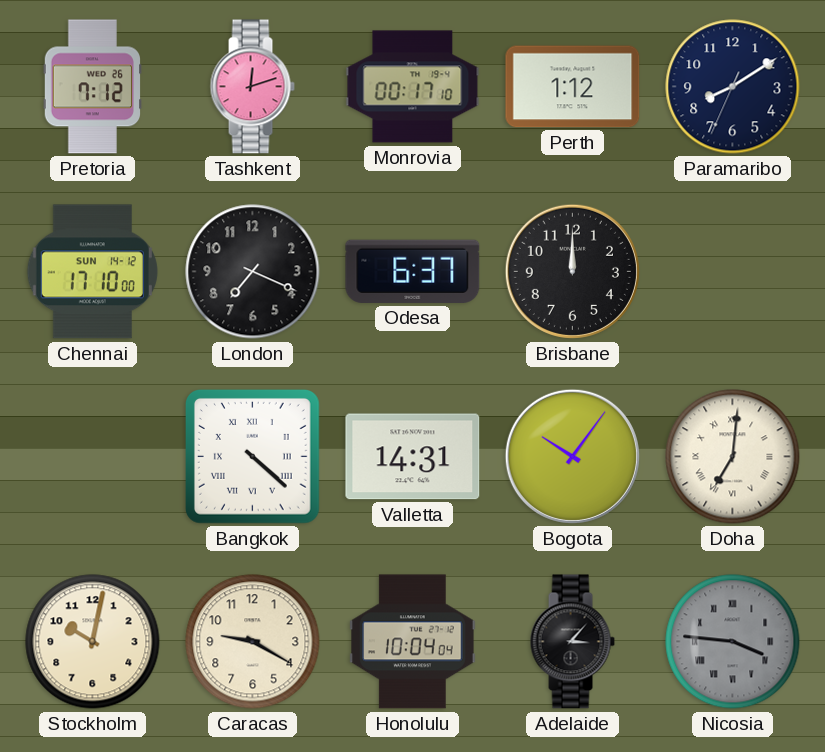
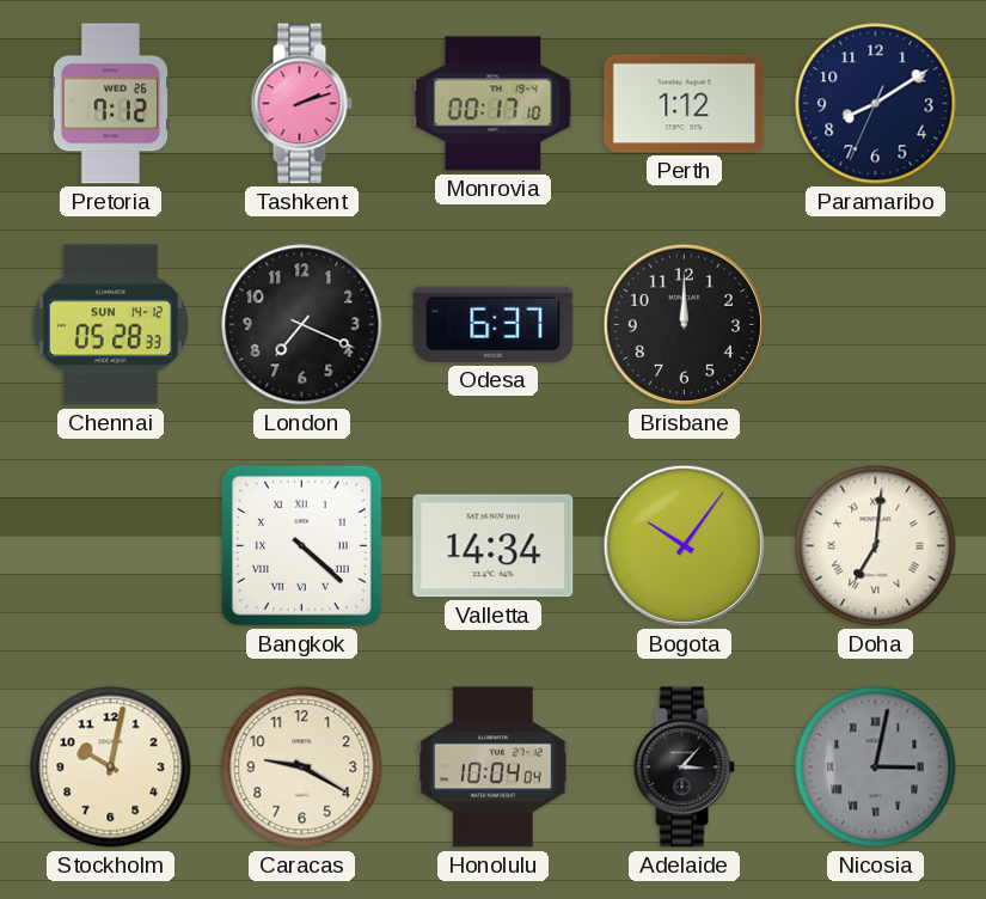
Tashkent: 12:12 -> 2:12
Chennai: 17:10 -> 05:28
Valletta: 14:31 -> 14:34
Nicosia: 3:46 -> 3:02
